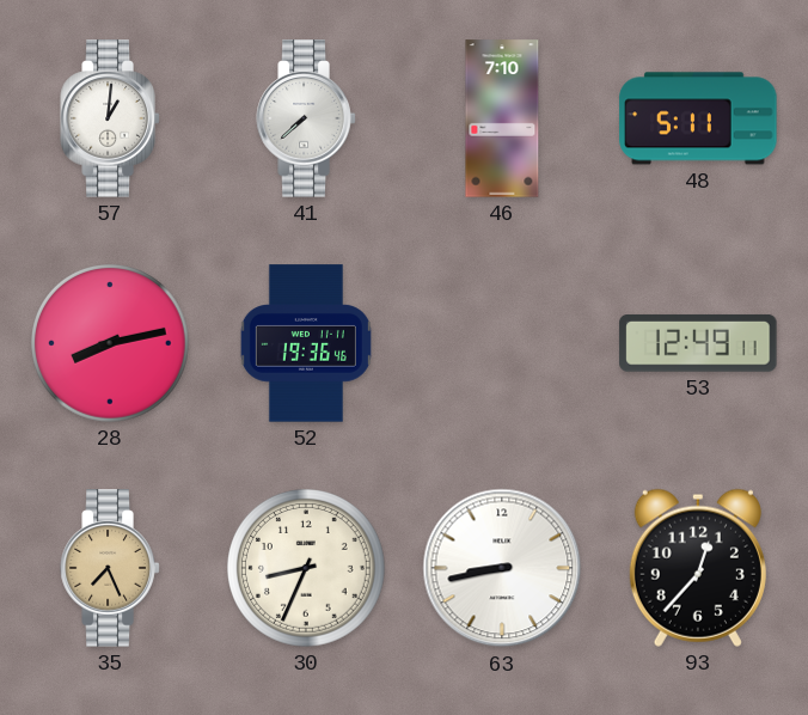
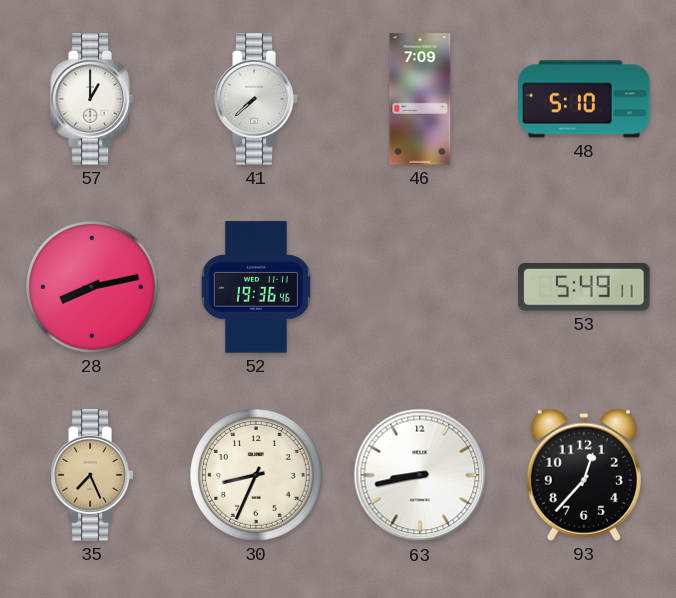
57: 1:01 -> 1:00
46: 7:10 -> 7:09
48: 5:11 -> 5:10
53: 12:49 -> 5:49
